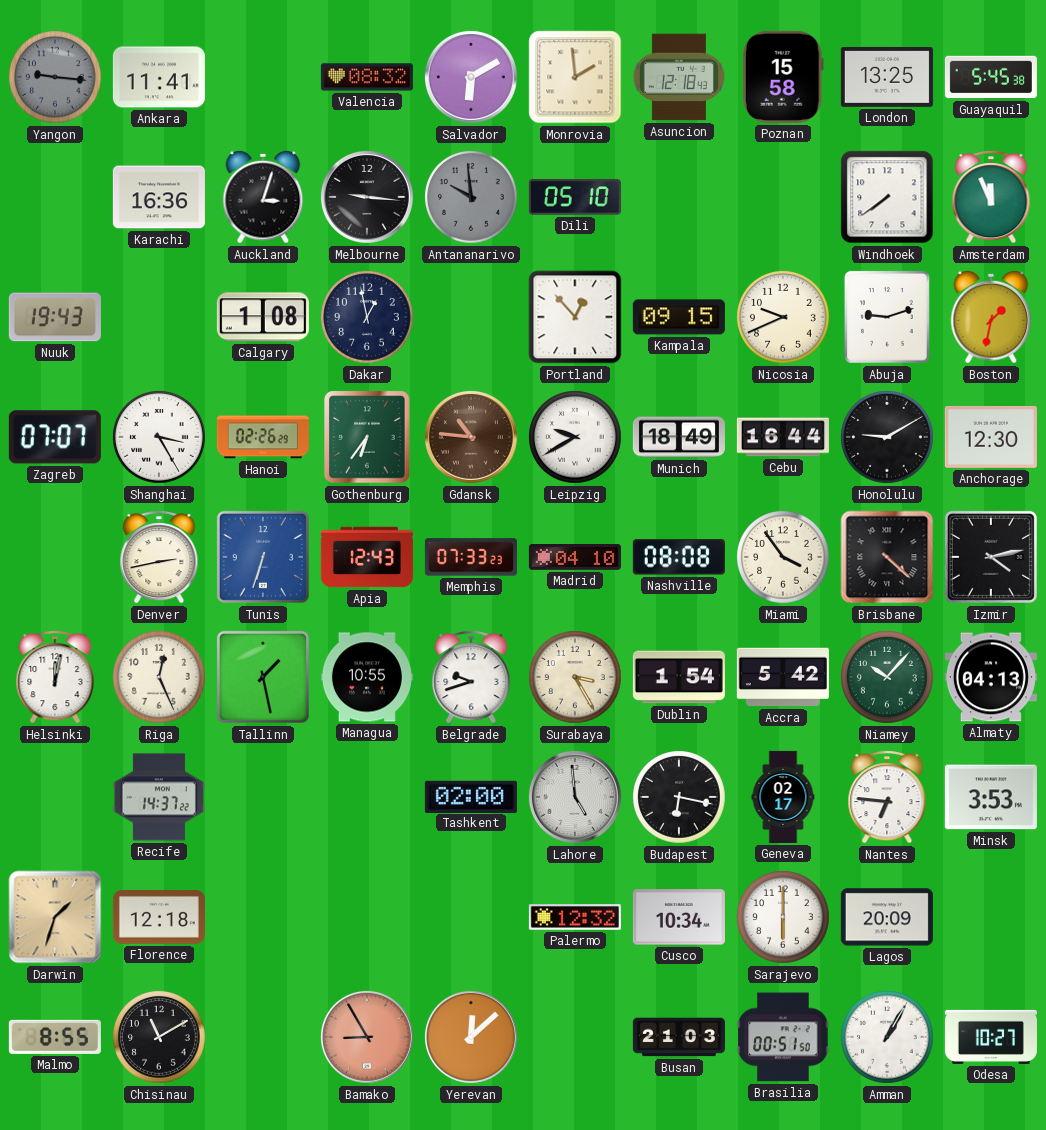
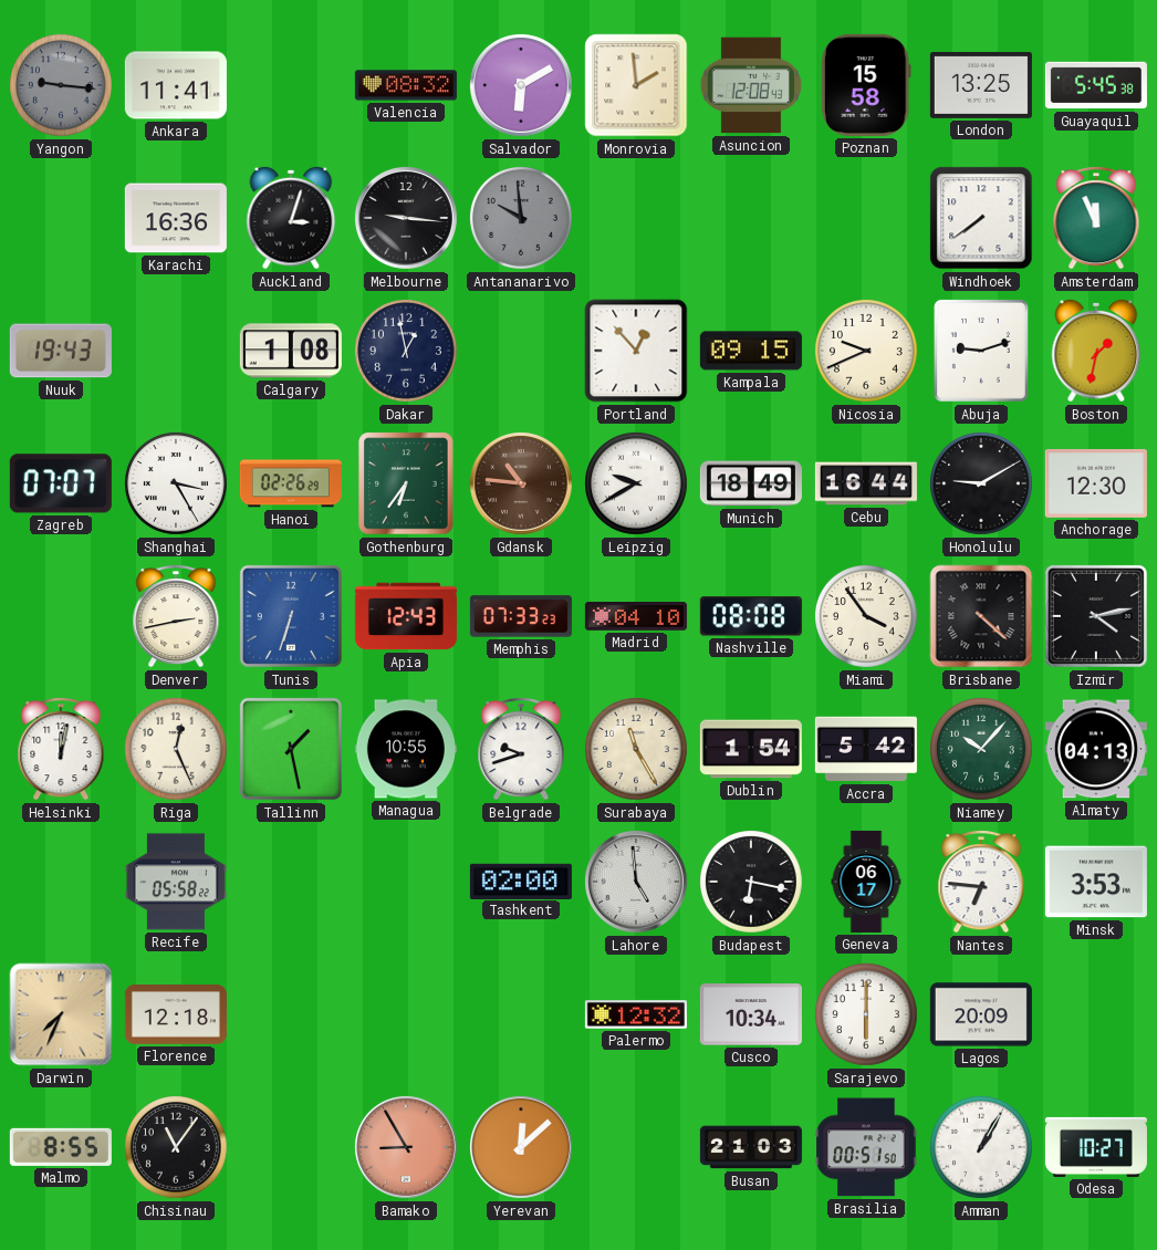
Asuncion: 12:18 -> 12:08
Dili: 05:10 -> none
Surabaya: 3:25 -> 11:25
Recife: 14:37 -> 05:58
Geneva: 02:17 -> 06:17
Darwin: 1:33 -> 7:34
Chisinau: 11:10 -> 11:06
